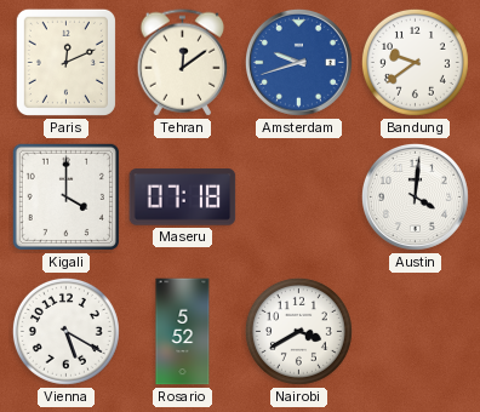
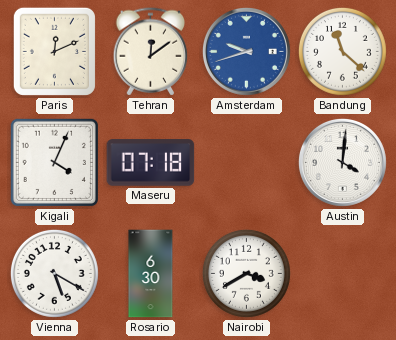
Bandung: 9:39 -> 11:22
Kigali: 4:00 -> 4:04
Rosario: 5:52 -> 6:30
